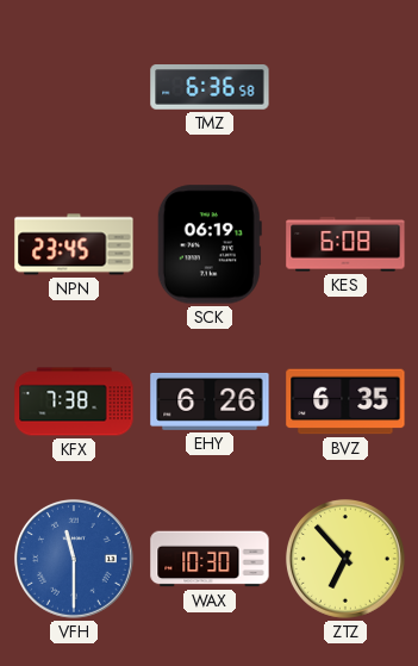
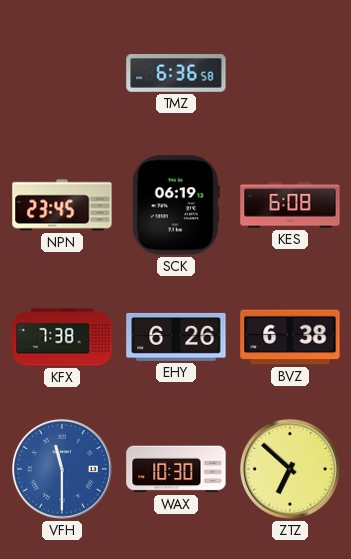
BVZ: 6:35 -> 6:38
ZTZ: 6:53 -> 6:52
